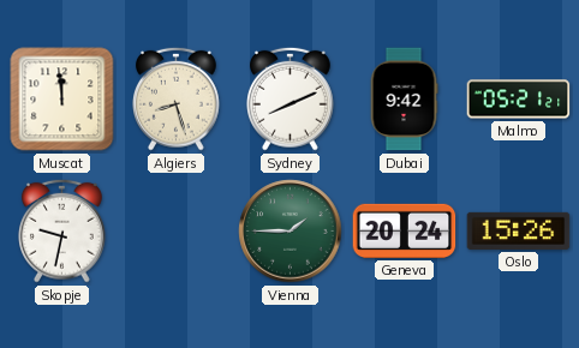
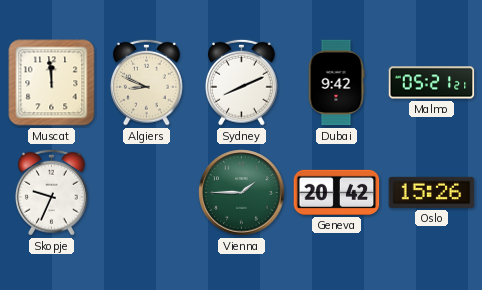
Algiers: 8:27 -> 8:49
Skopje: 9:32 -> 9:34
Geneva: 20:24 -> 20:42
